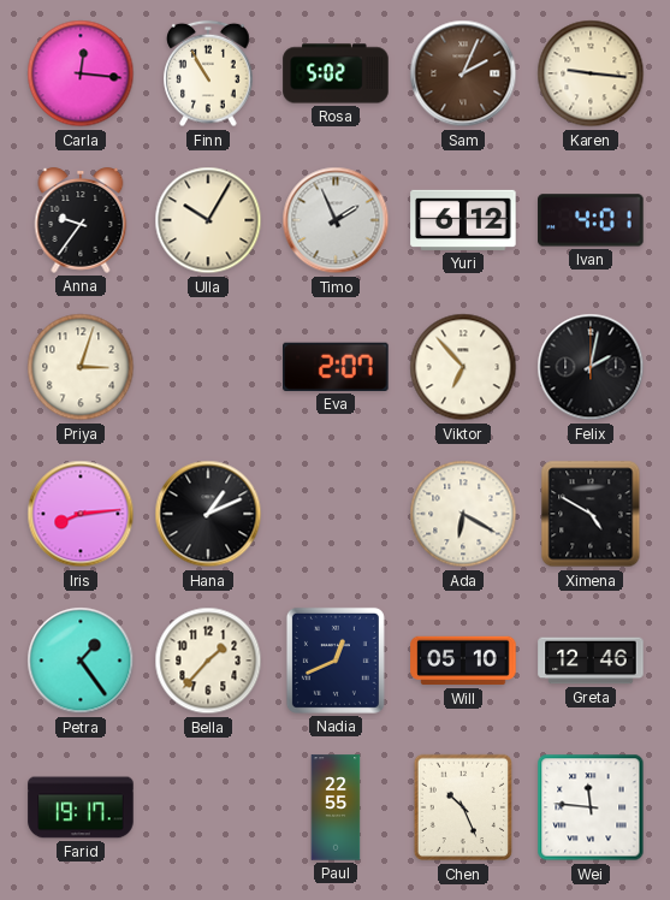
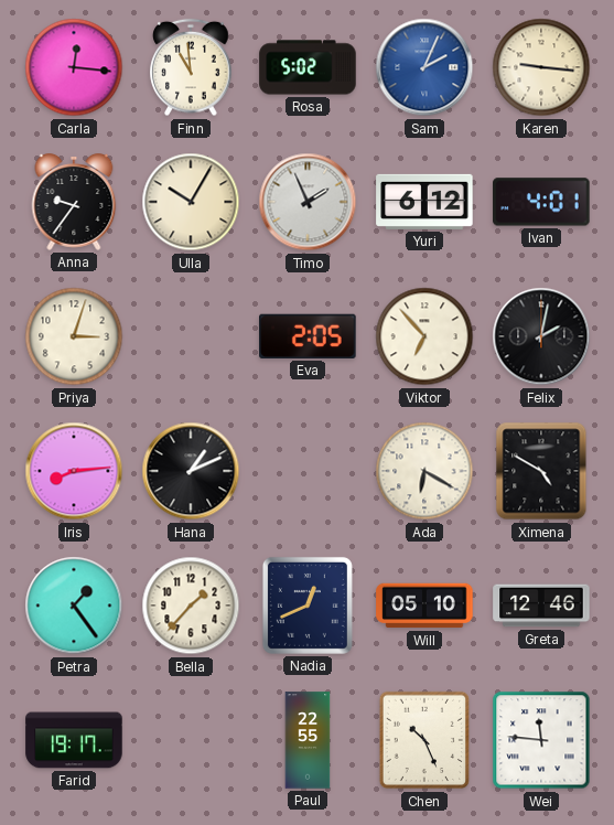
Finn: 10:55 -> 10:59
Sam dial: brown -> blue
Eva: 2:07 -> 2:05
